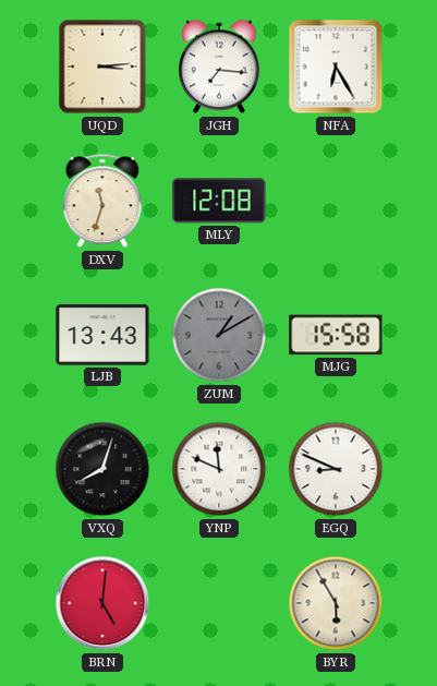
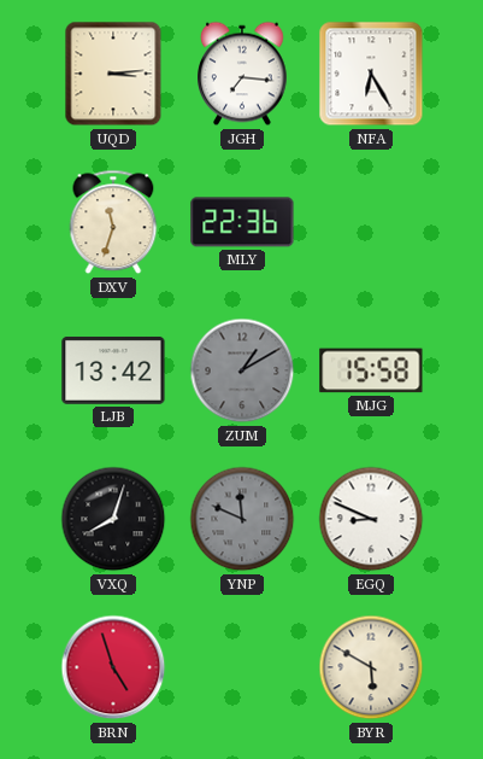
MLY: 12:08 -> 22:36
LJB: 13:43 -> 13:42
YNP dial: white -> grey
BRN: 5:01 -> 4:57
BYR: 5:55 -> 5:50
